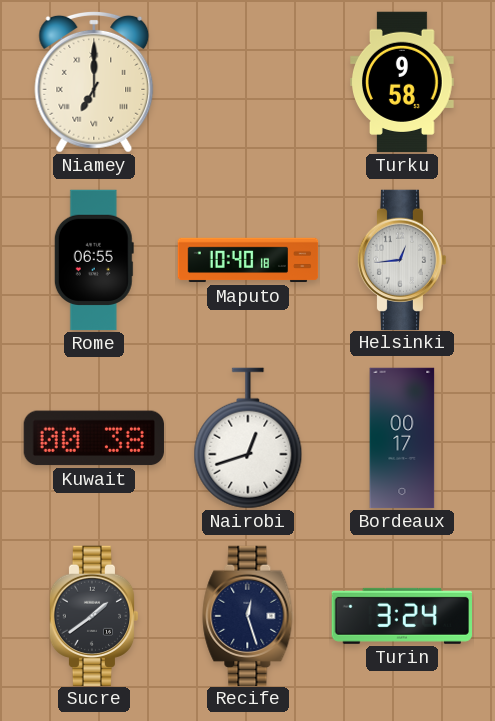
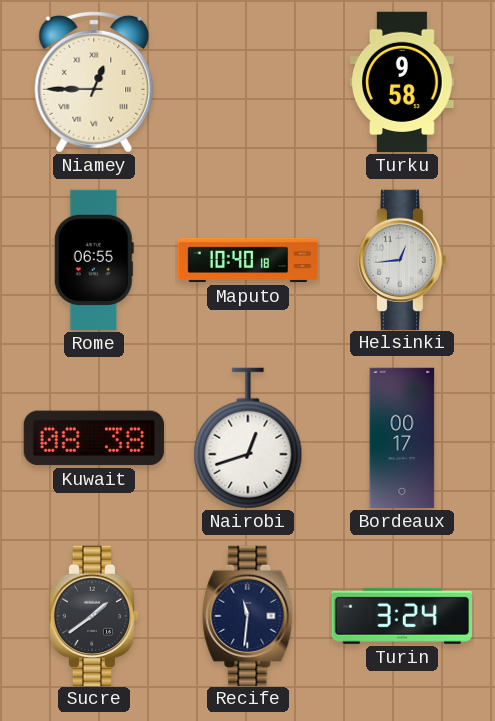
Niamey: 7:00 -> 12:45
Kuwait: 00:38 -> 08:38
Recife: 12:27 -> 11:31
